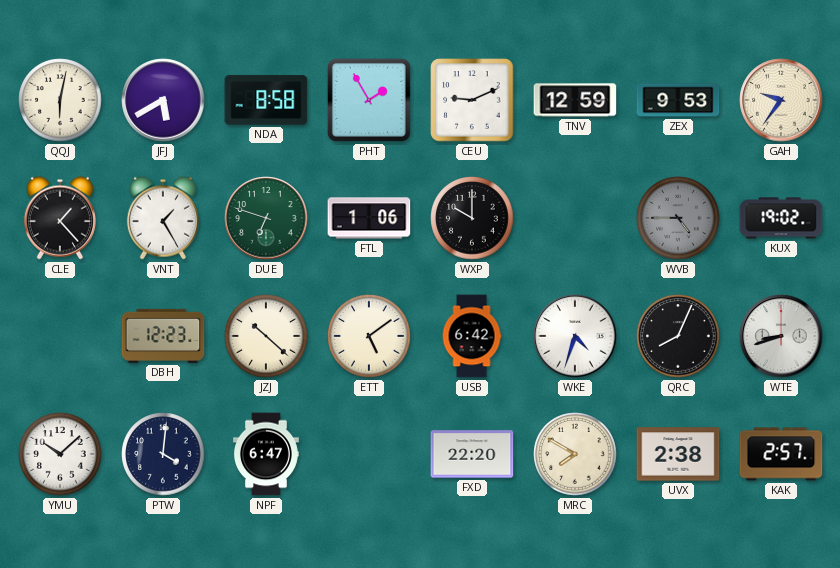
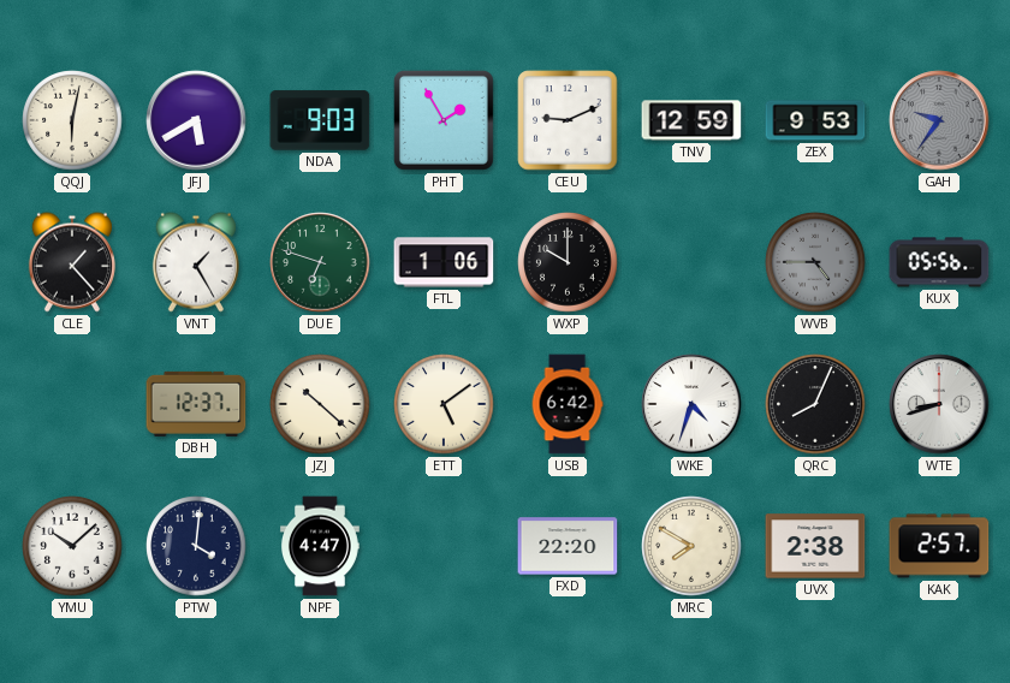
NDA: 8:58 -> 9:03
GAH dial: cream -> grey
KUX: 19:02 -> 05:56
DBH: 12:23 -> 12:37
NPF: 6:47 -> 4:47
